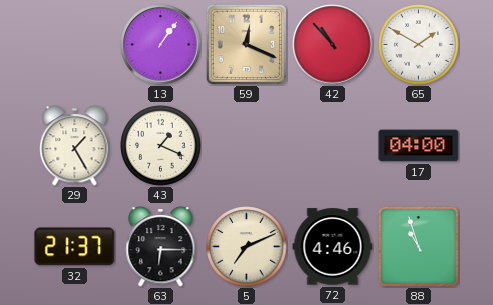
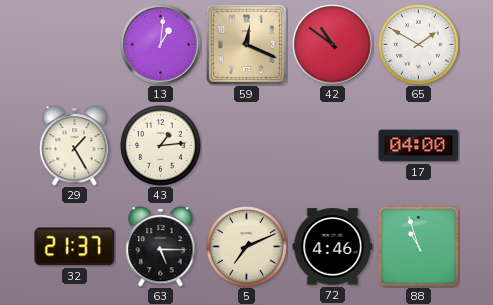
13: 1:06 -> 1:01
42: 10:53 -> 10:51
43: 1:19 -> 1:14
63: 6:15 -> 5:15
